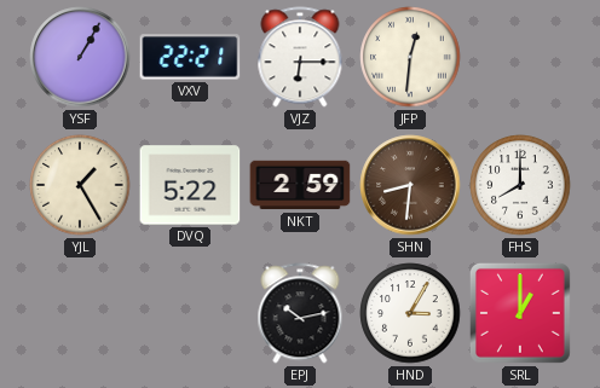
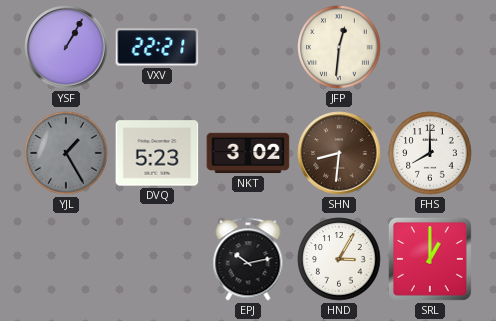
VJZ: 6:15 -> none
YJL dial: cream -> grey
DVQ: 5:22 -> 5:23
NKT: 2:59 -> 3:02
